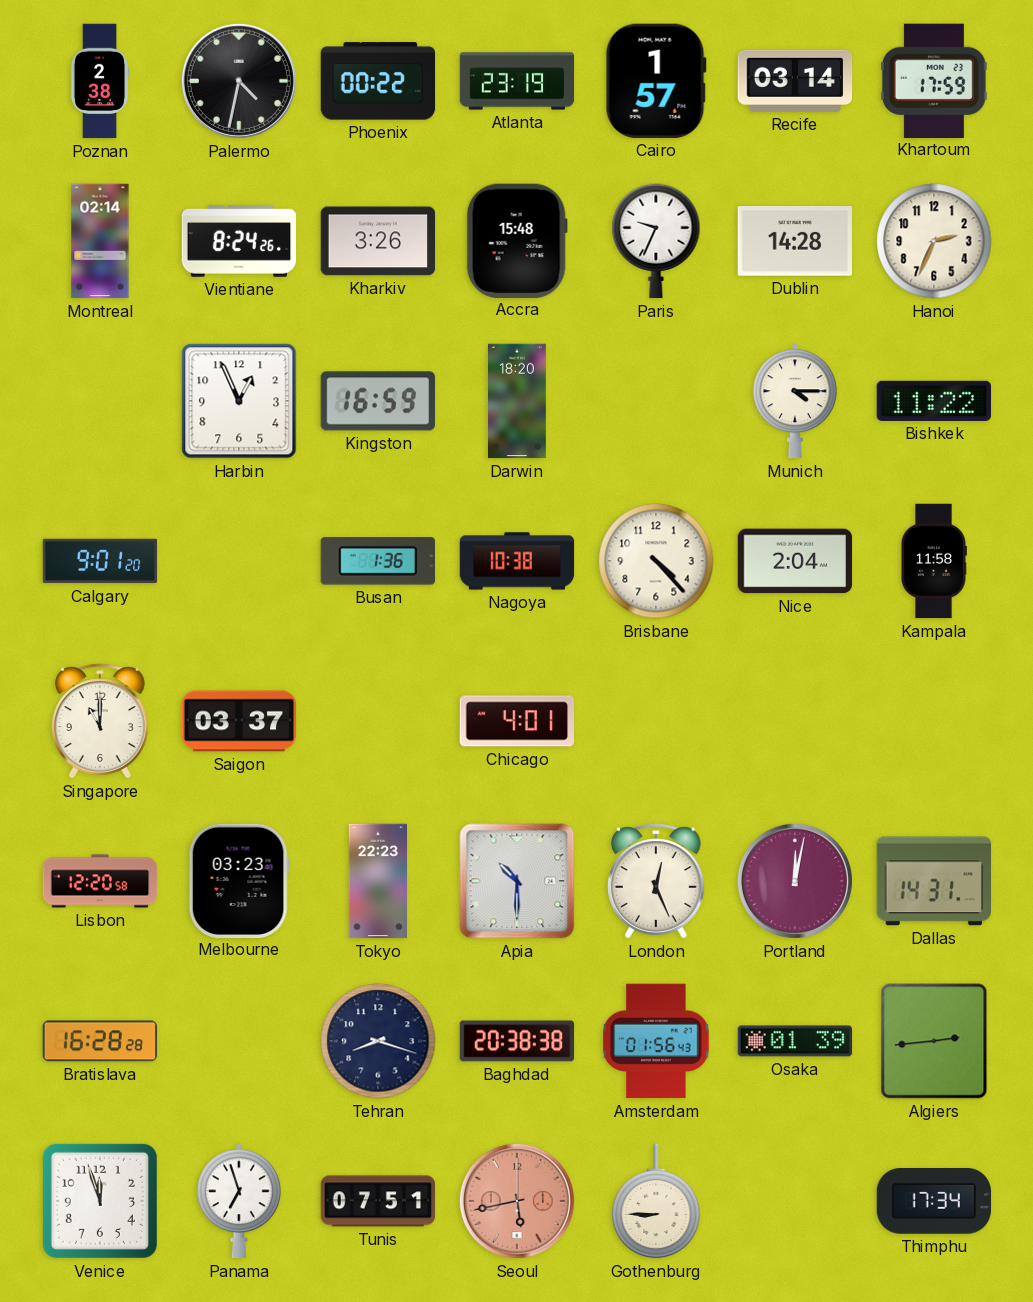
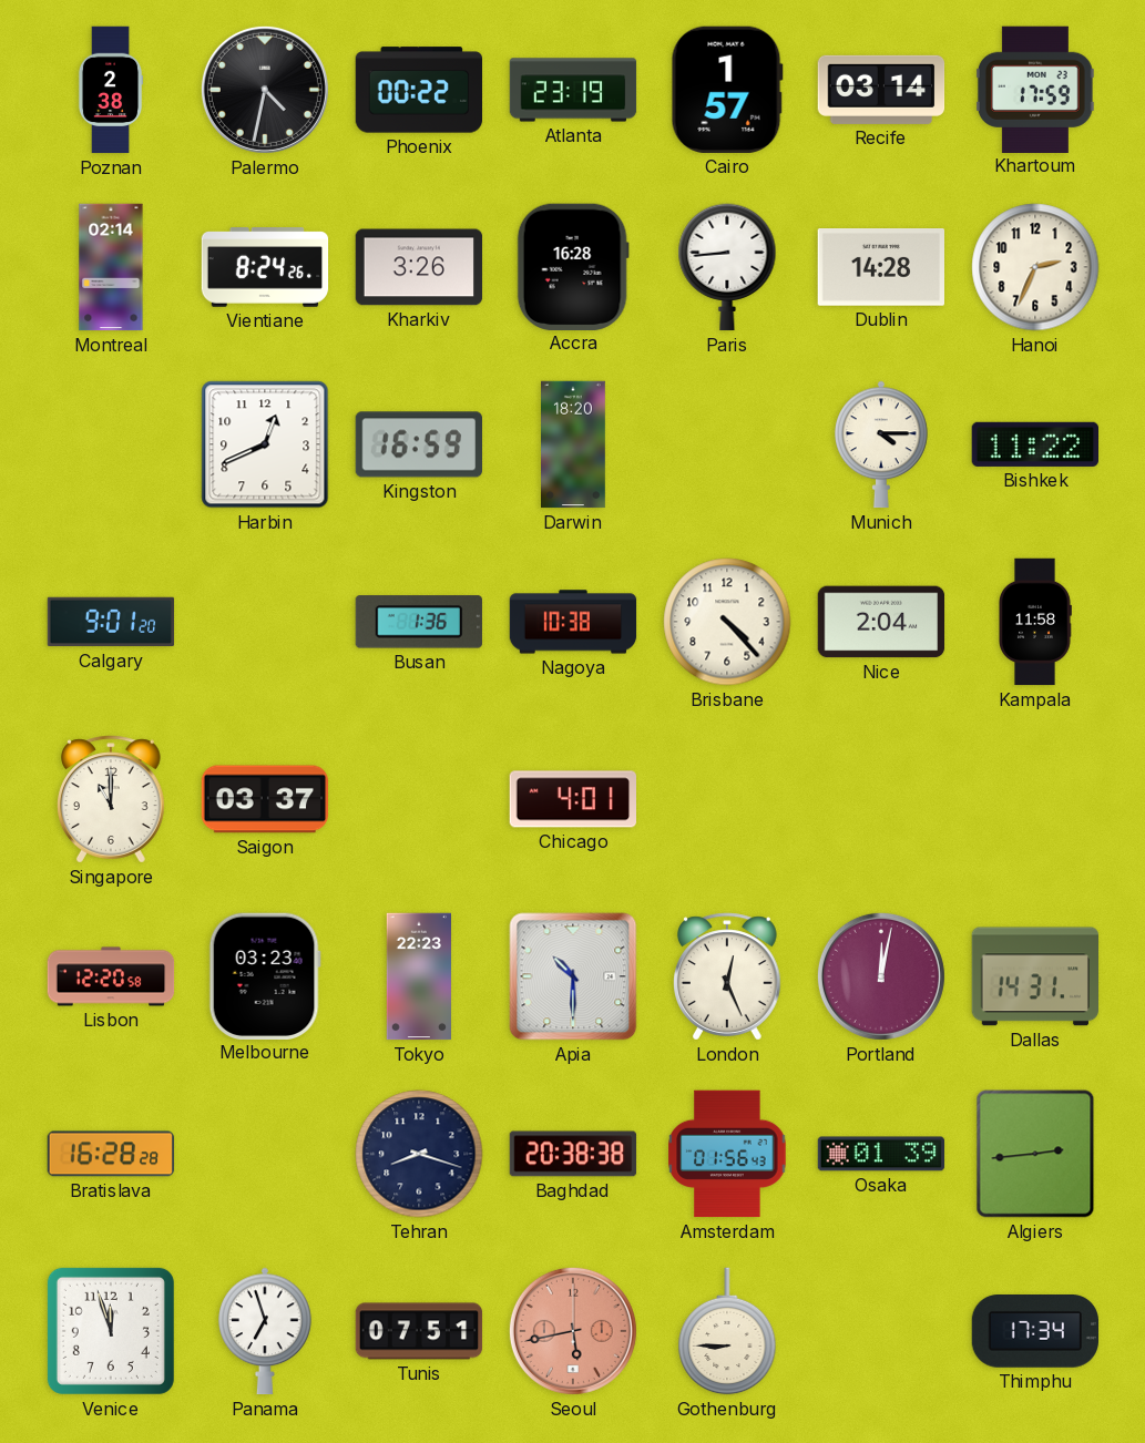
Accra: 15:48 -> 16:28
Paris: 9:34 -> 8:44
Harbin: 12:56 -> 12:41
